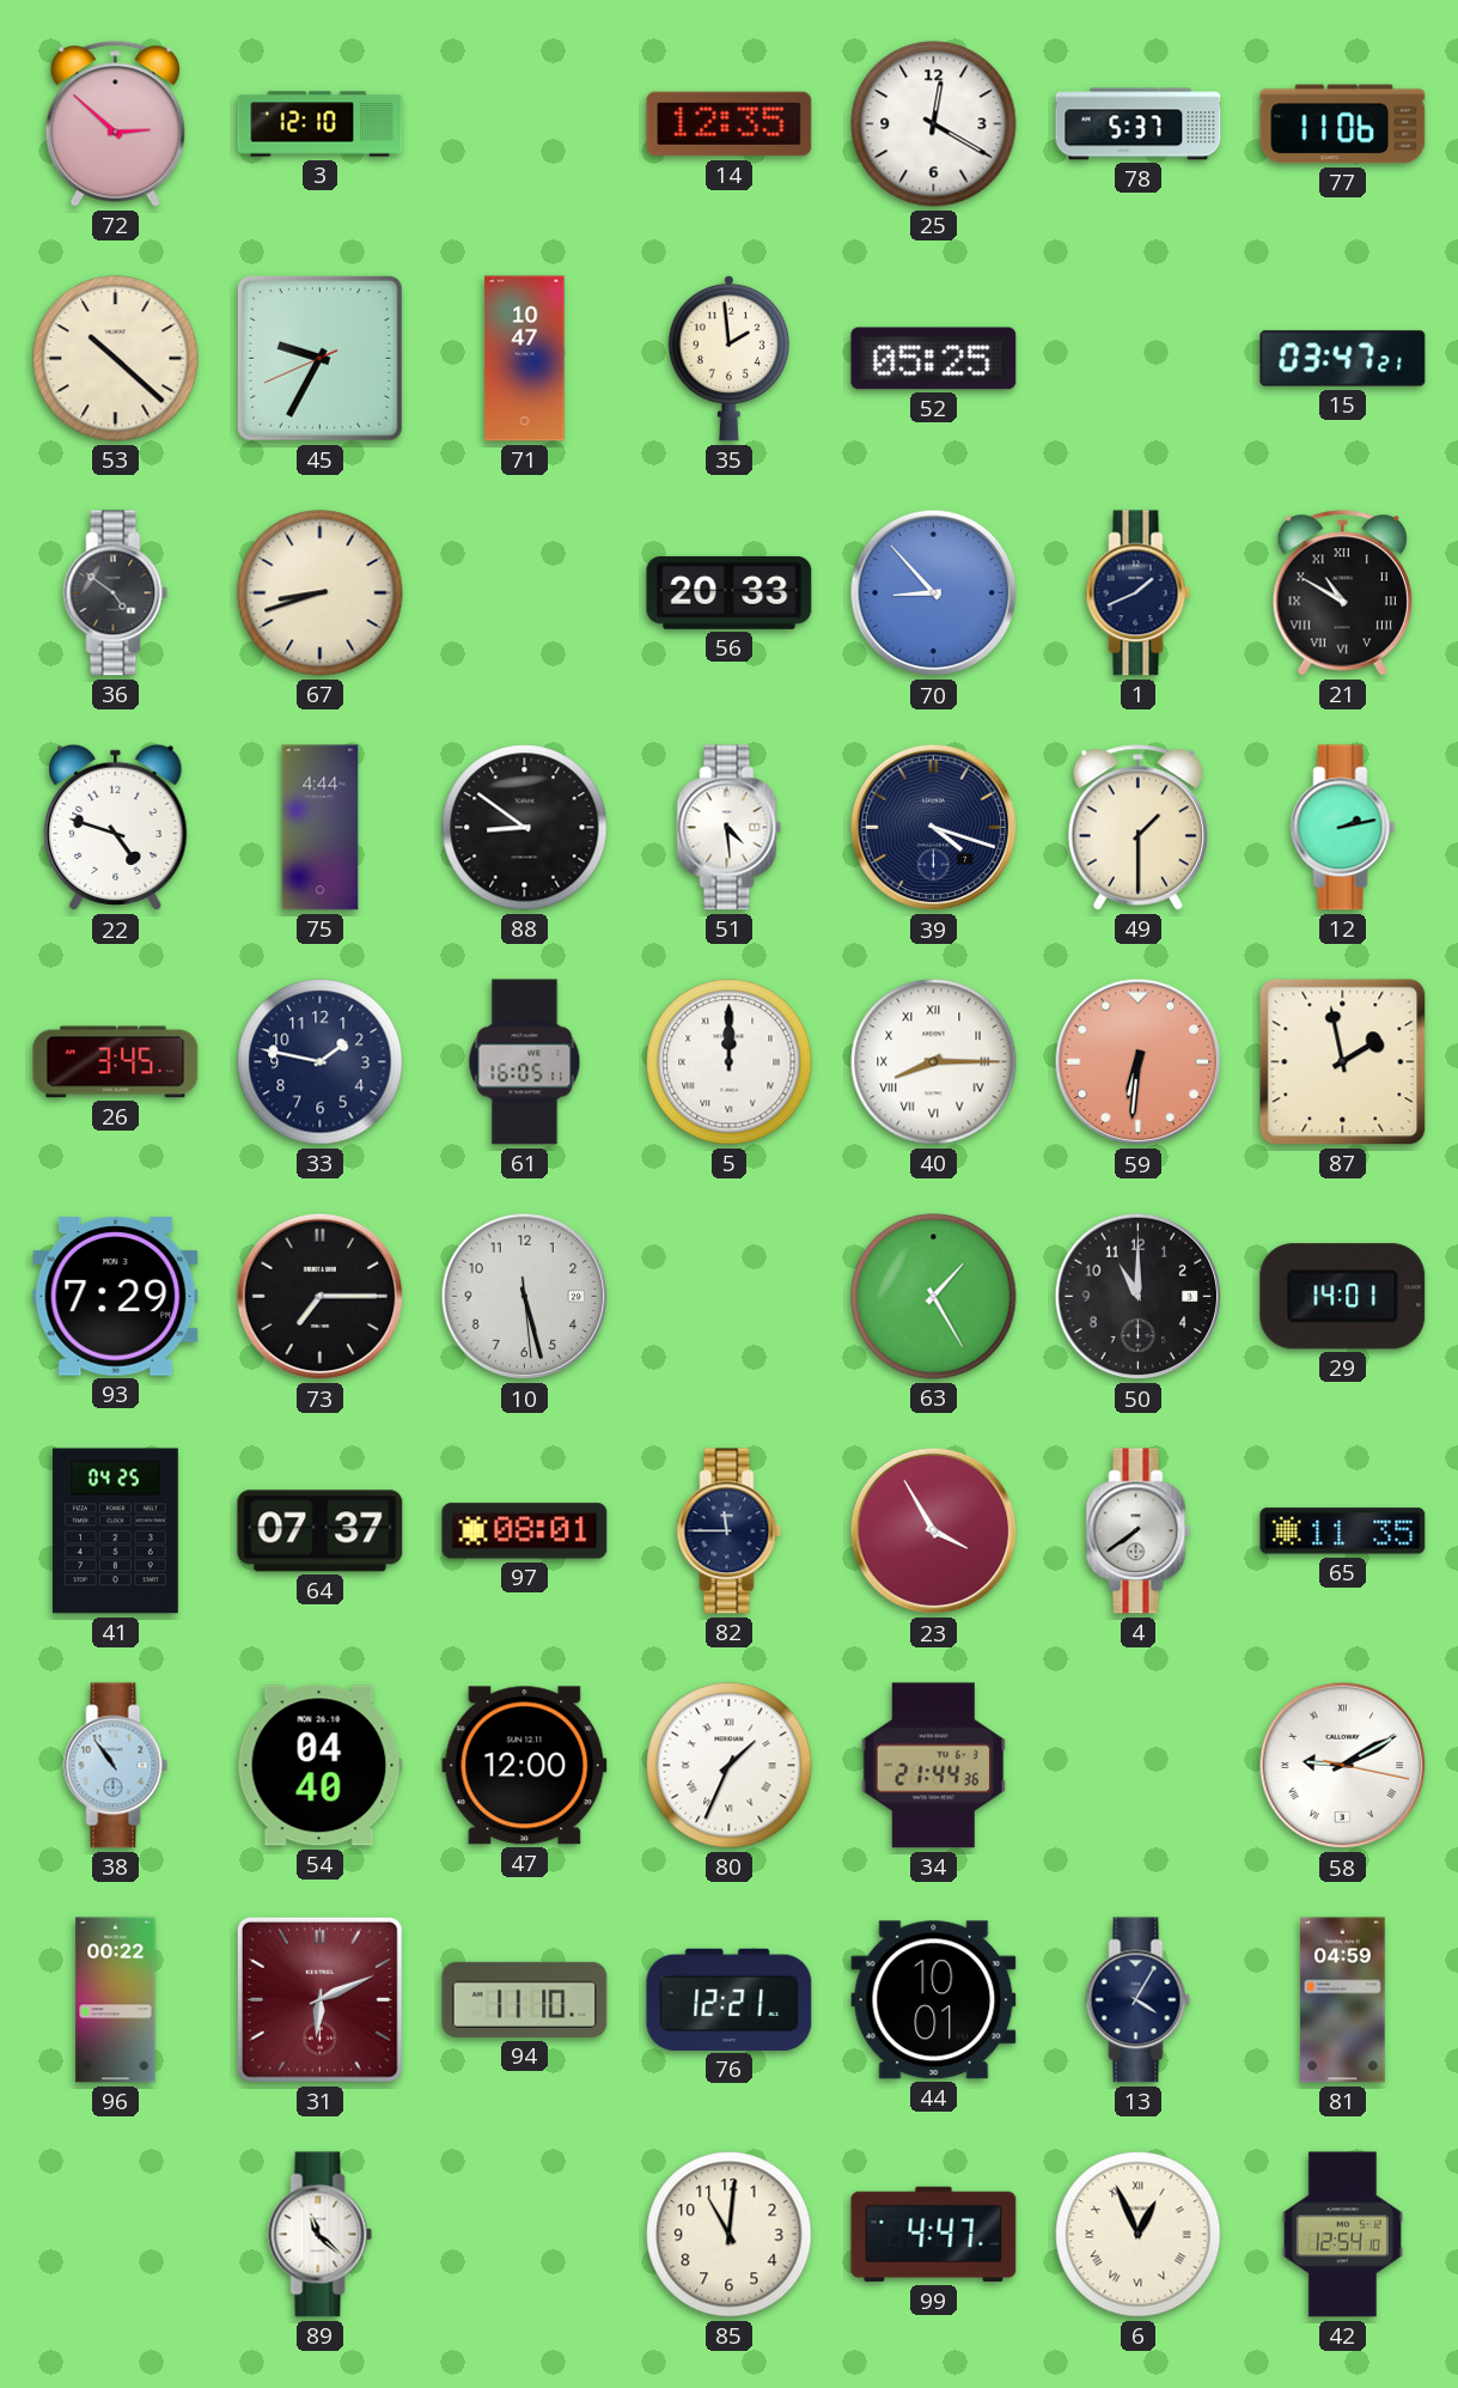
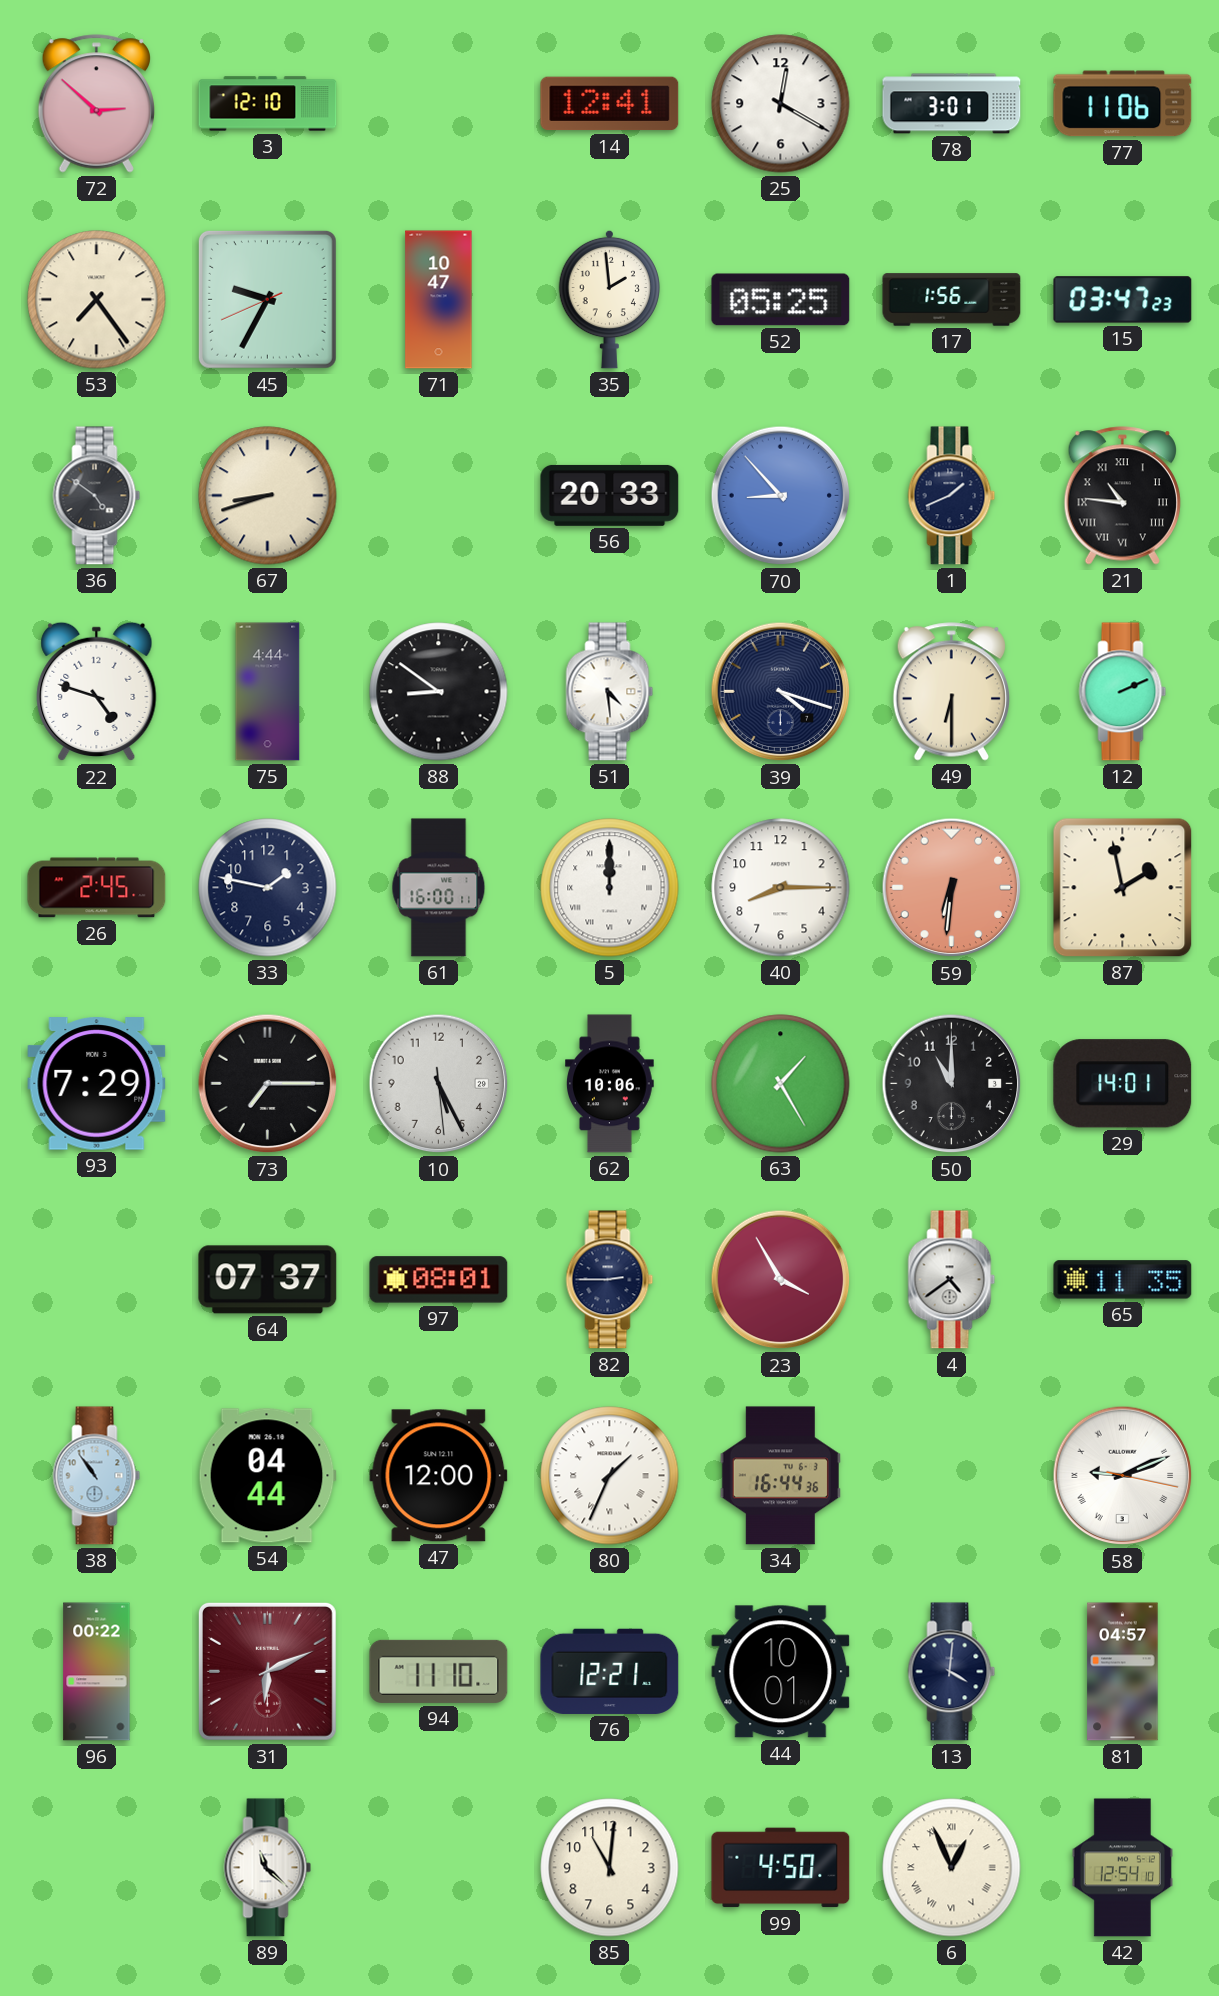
14: 12:35 -> 12:41
78: 5:37 -> 3:01
53: 10:22 -> 7:24
17: none -> 1:56
15: 03:47:21 -> 03:47:23
21: 10:50 -> 10:46
49: 1:30 -> 6:30
12: 2:13 -> 2:11
26: 3:45 -> 2:45
61: 16:05 -> 16:00
40 numerals: Roman -> Arabic
10: 5:27 -> 5:25
62: none -> 10:06
41: 04:25 -> none
82: 11:45 -> 2:45
4: 7:39 -> 4:39
54: 04:40 -> 04:44
34: 21:44 -> 16:44
58: 9:10 -> 9:11
13: 4:05 -> 4:01
81: 04:59 -> 04:57
99: 4:47 -> 4:50
